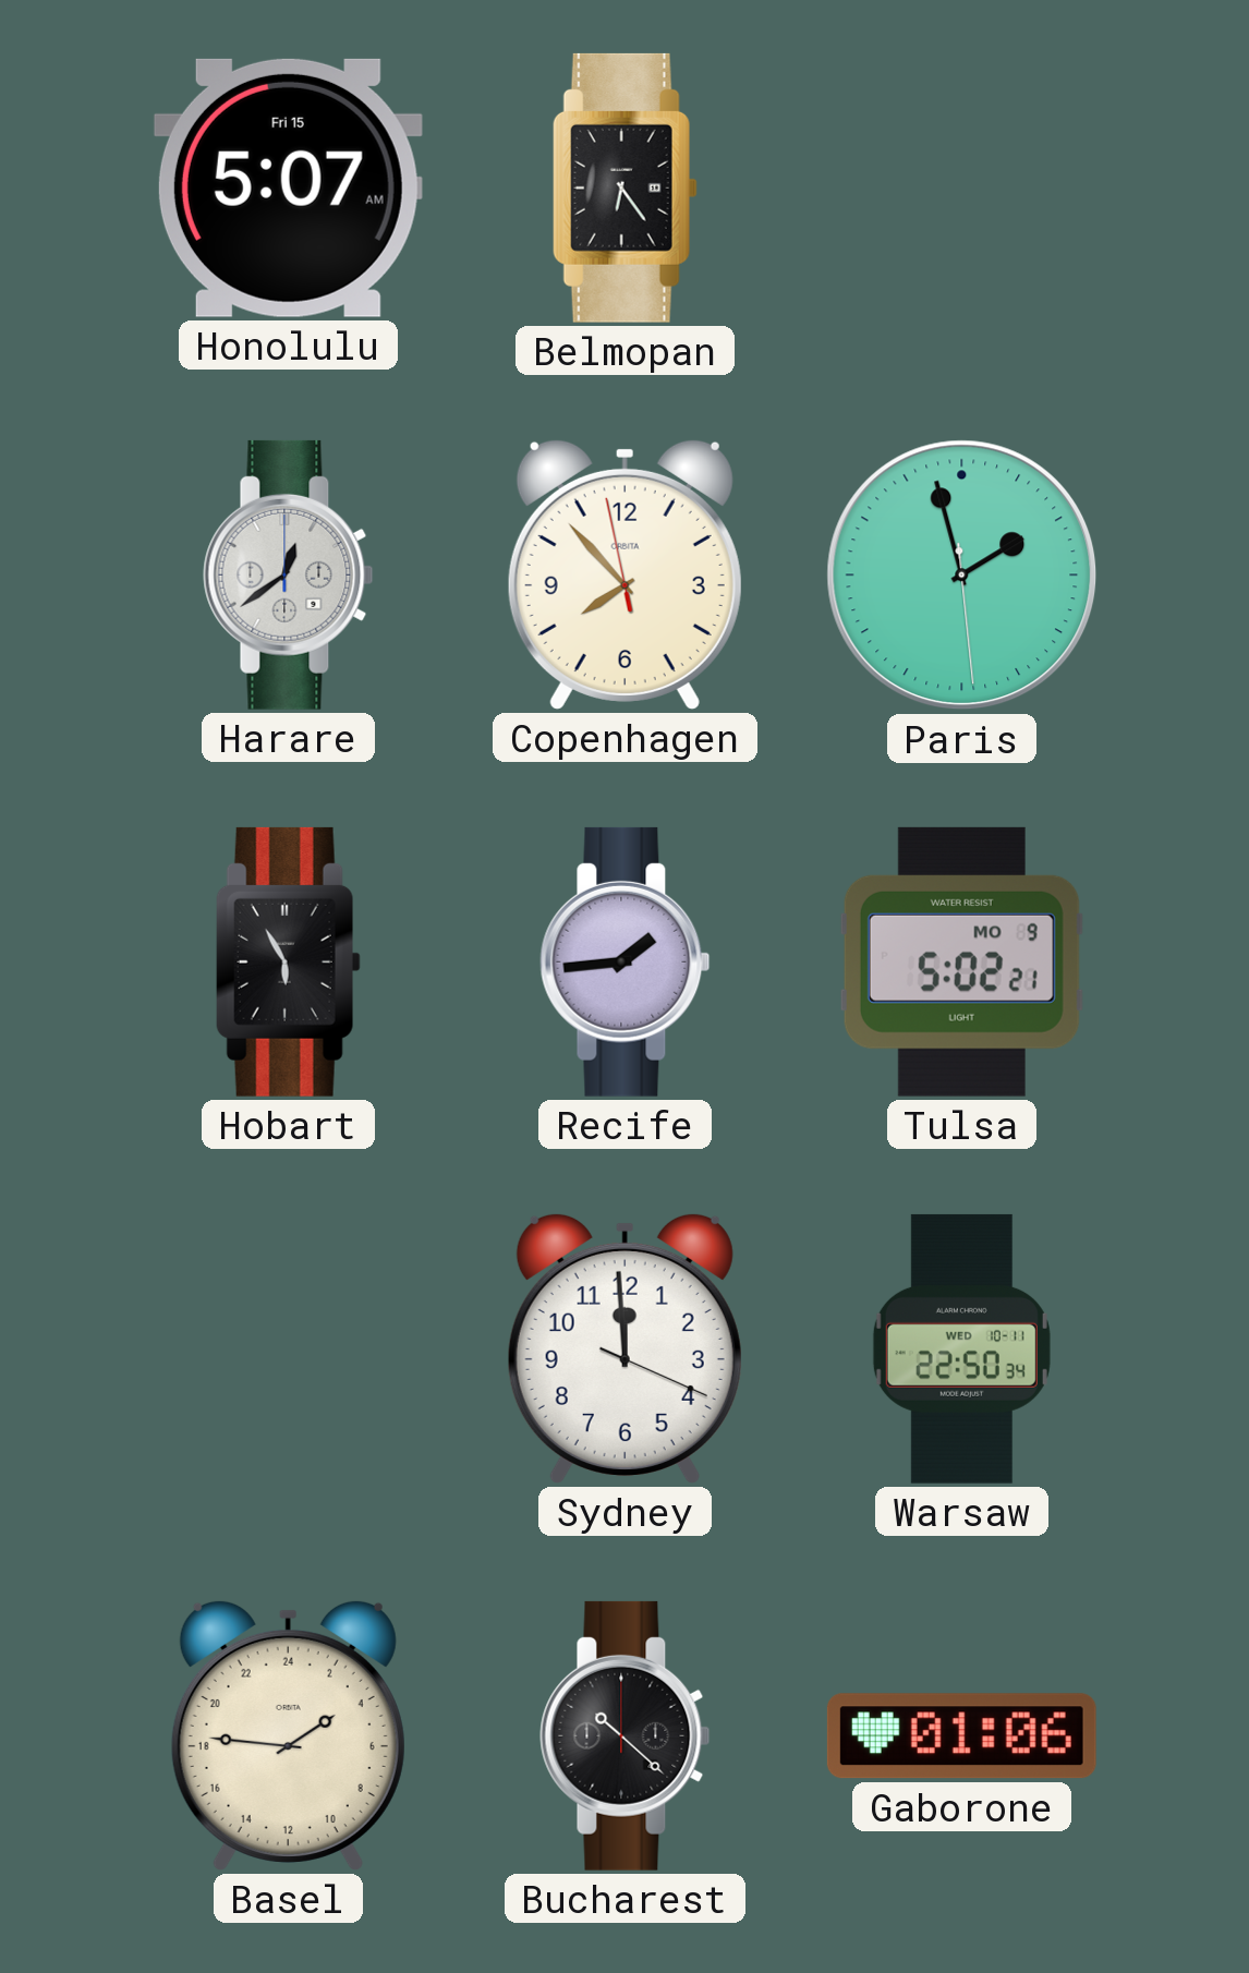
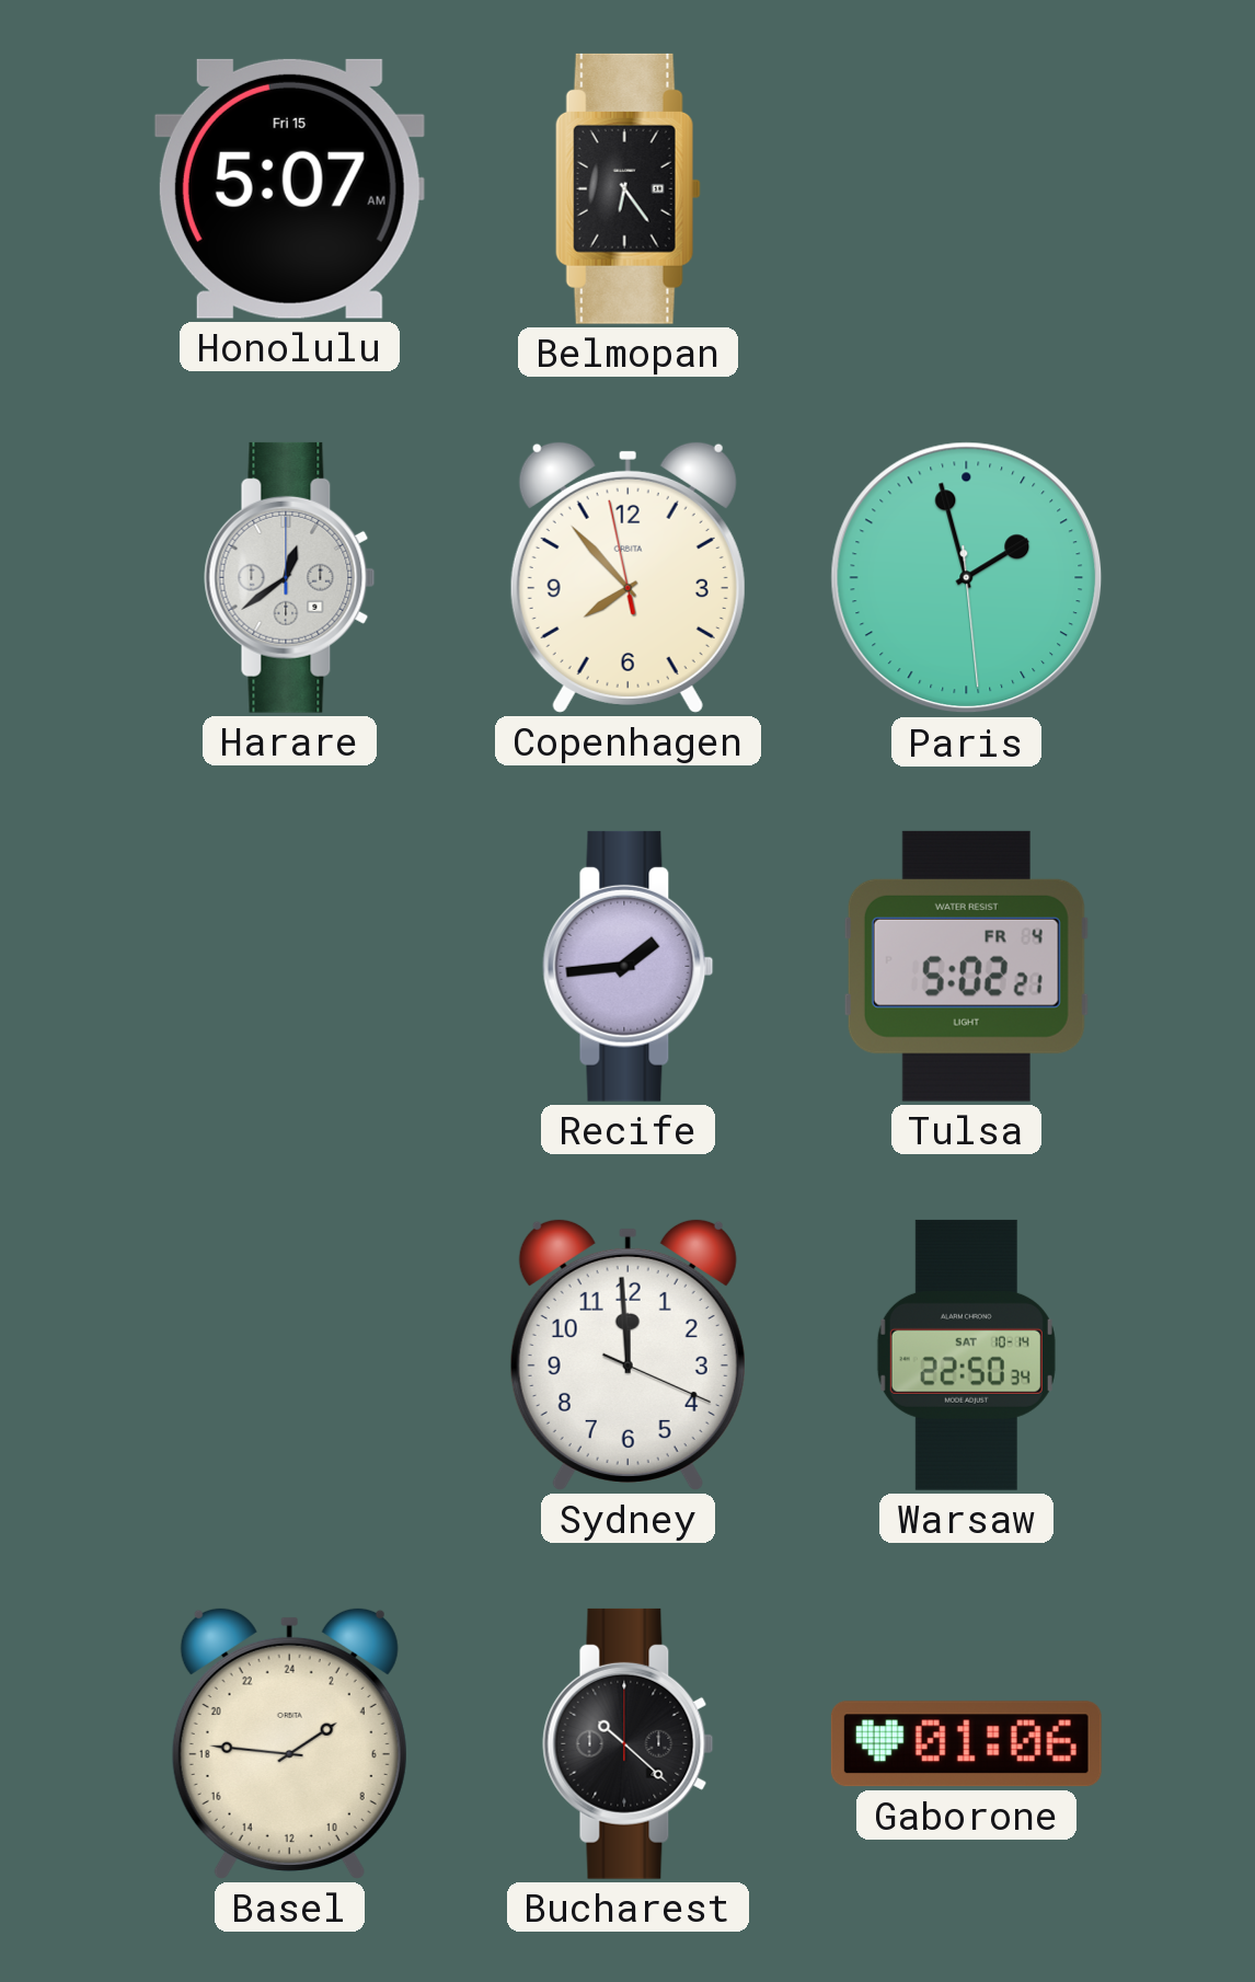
Hobart: 5:55 -> none
Tulsa date: MO 9 -> FR 4
Warsaw date: WED 10-11 -> SAT 10-14
